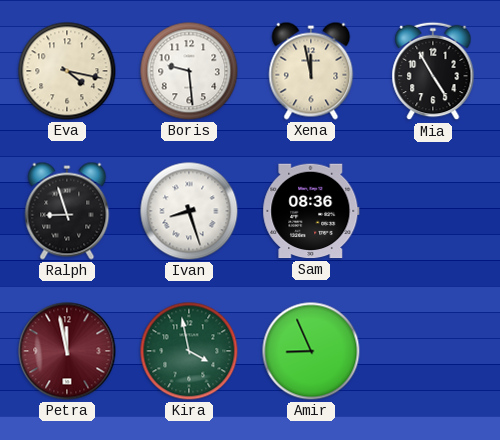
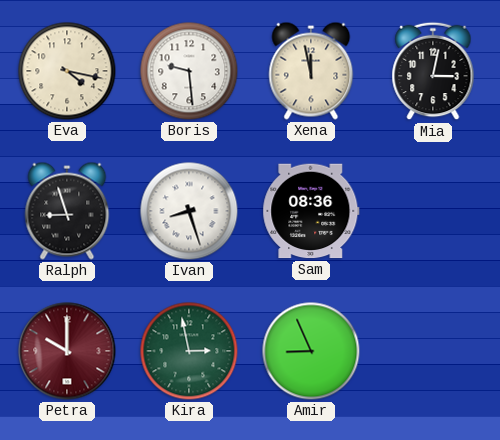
Mia: 4:55 -> 3:02
Petra: 11:58 -> 10:00
Kira: 3:58 -> 2:58
